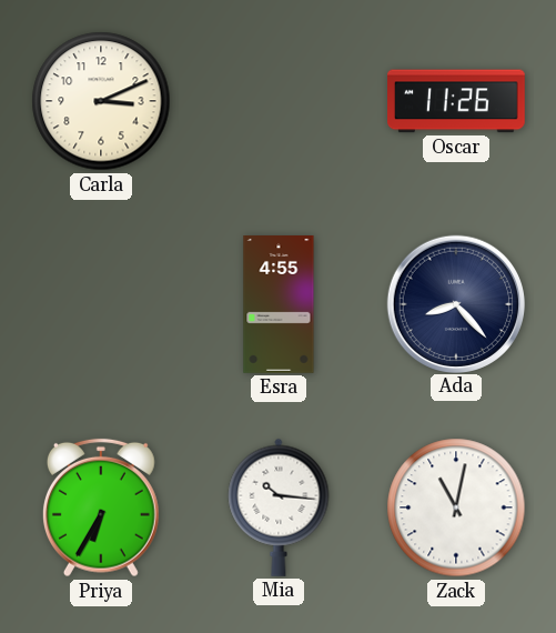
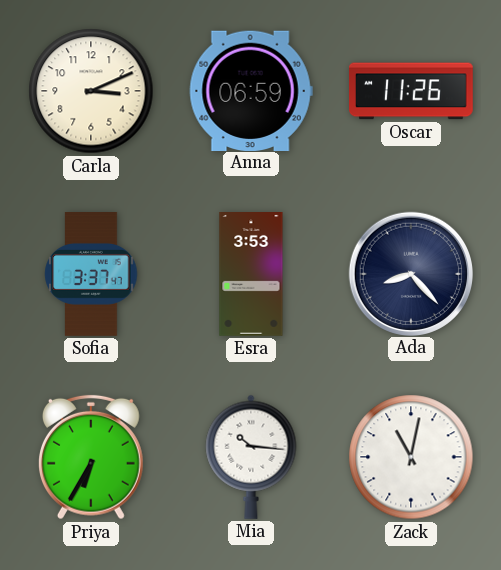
Anna: none -> 06:59
Sofia: none -> 3:37
Esra: 4:55 -> 3:53
